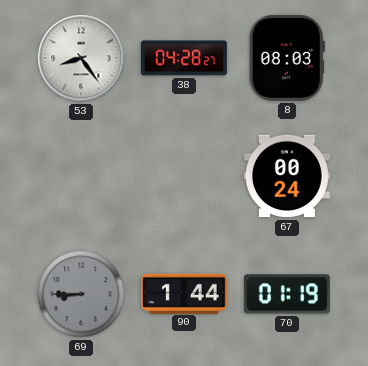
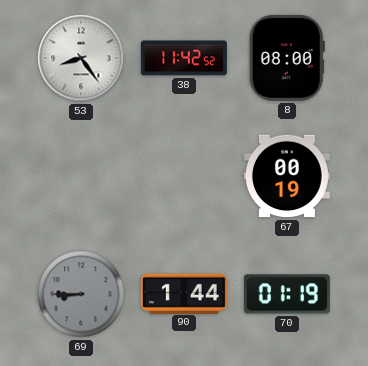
38: 04:28 -> 11:42
8: 08:03 -> 08:00
67: 00:24 -> 00:19
